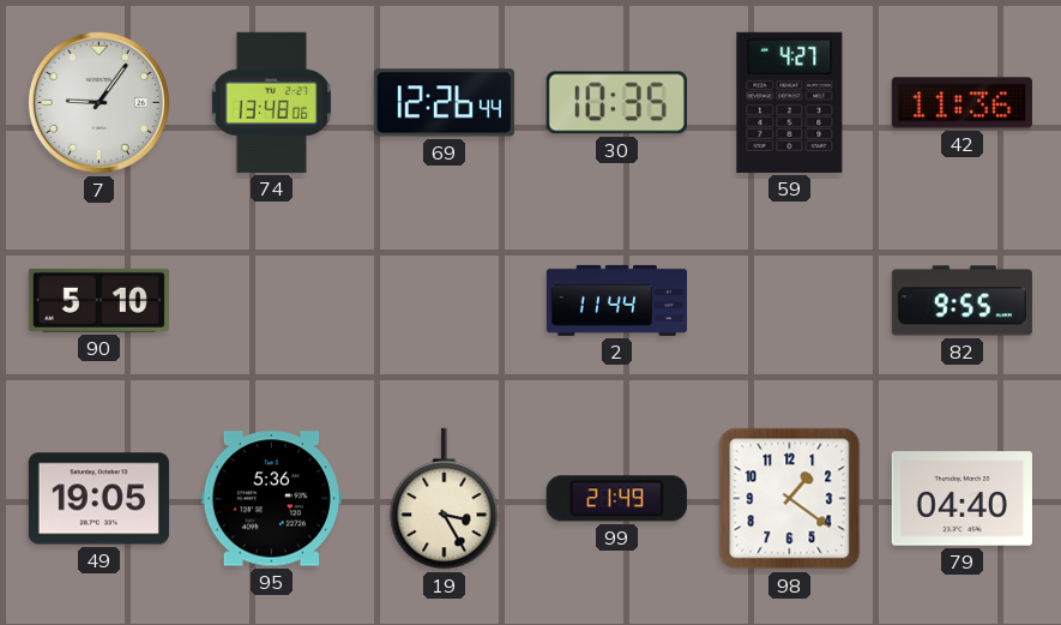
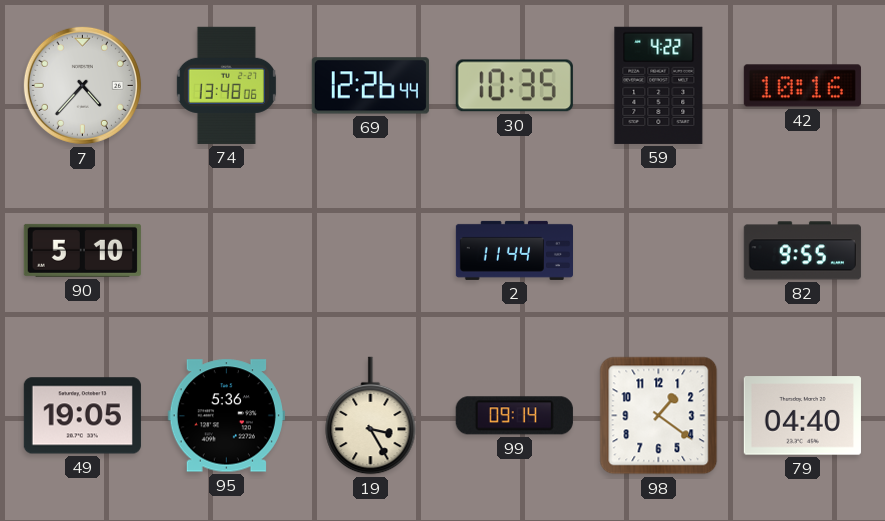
7: 9:06 -> 4:37
59: 4:27 -> 4:22
42: 11:36 -> 10:16
99: 21:49 -> 09:14
